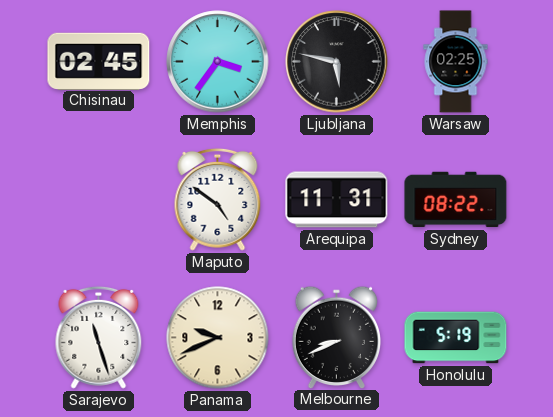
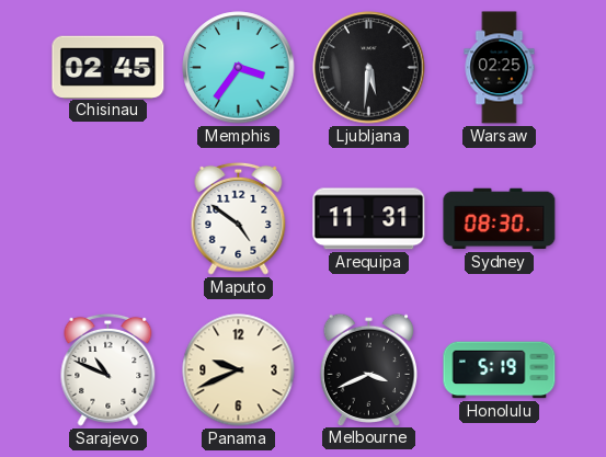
Ljubljana: 5:47 -> 5:31
Sydney: 08:22 -> 08:30
Sarajevo: 11:27 -> 10:49
Melbourne: 8:41 -> 3:41
